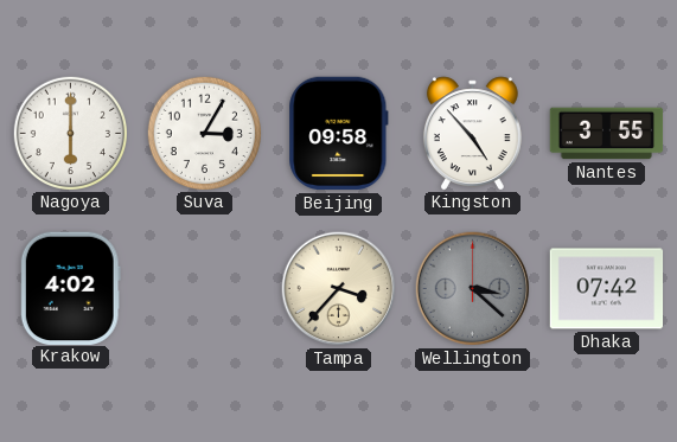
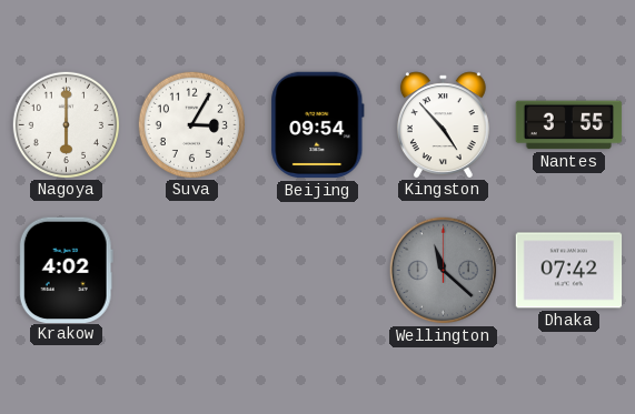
Beijing: 09:58 -> 09:54
Tampa: 3:37 -> none
Wellington: 3:22 -> 11:22
